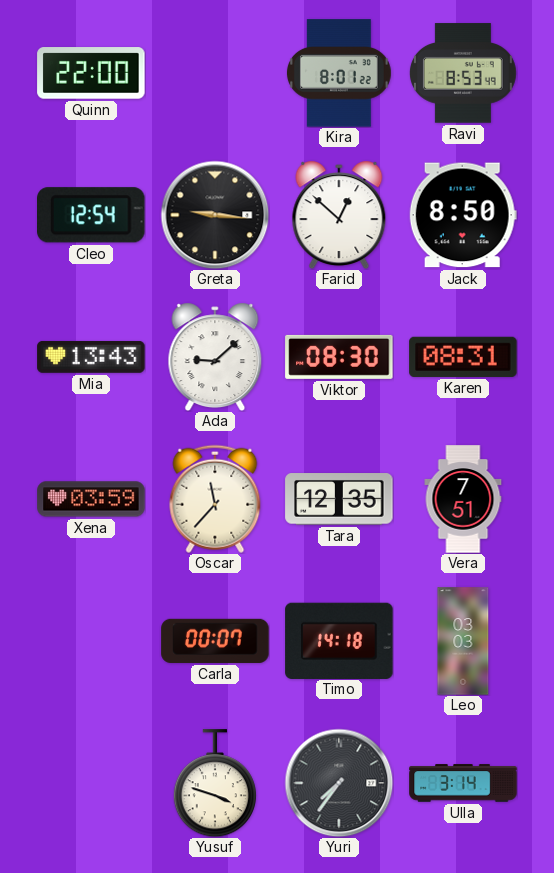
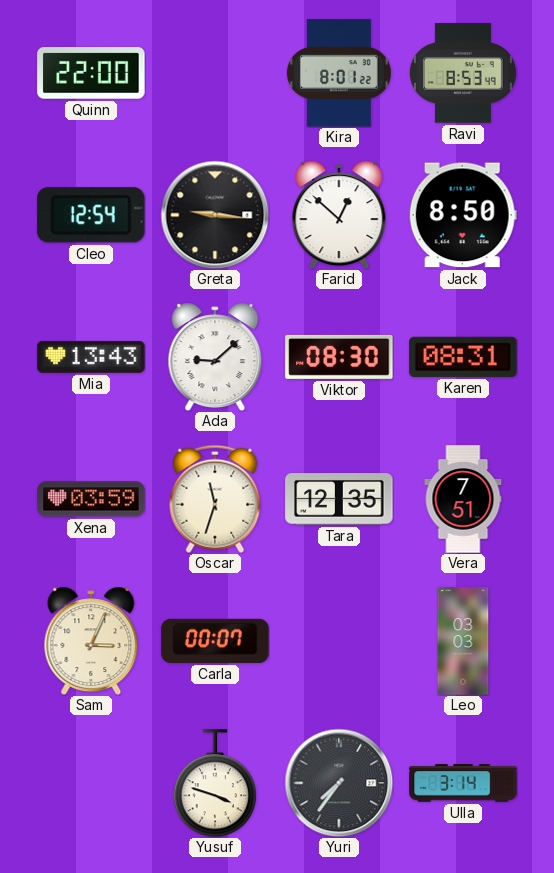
Oscar: 11:37 -> 11:33
Sam: none -> 3:04
Timo: 14:18 -> none
